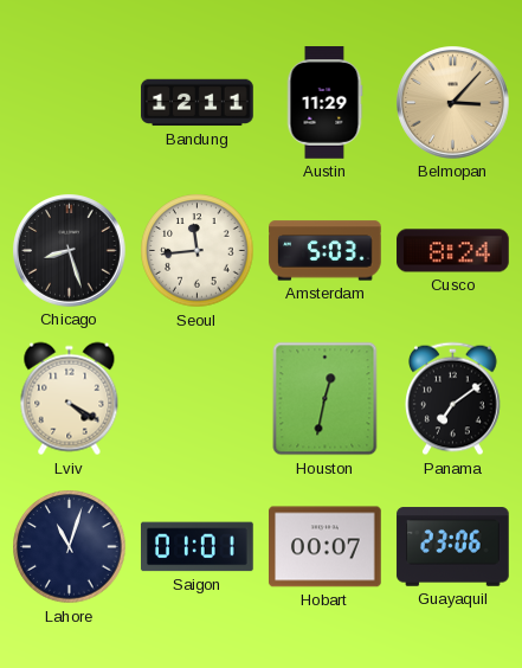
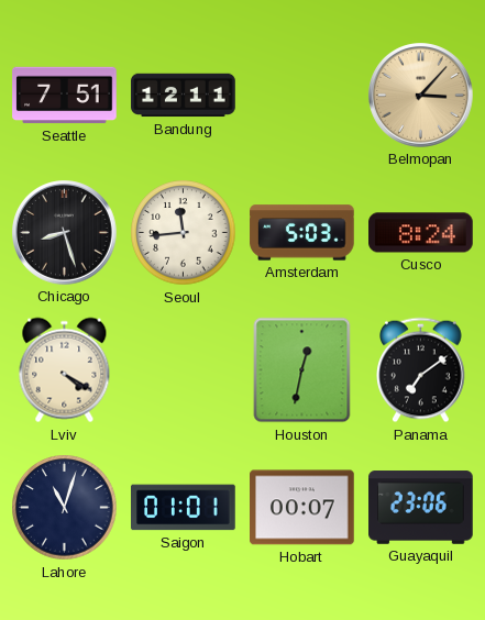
Seattle: none -> 7:51
Austin: 11:29 -> none
